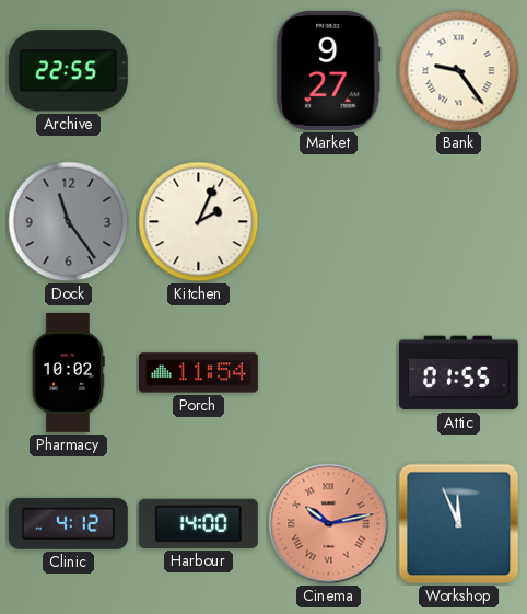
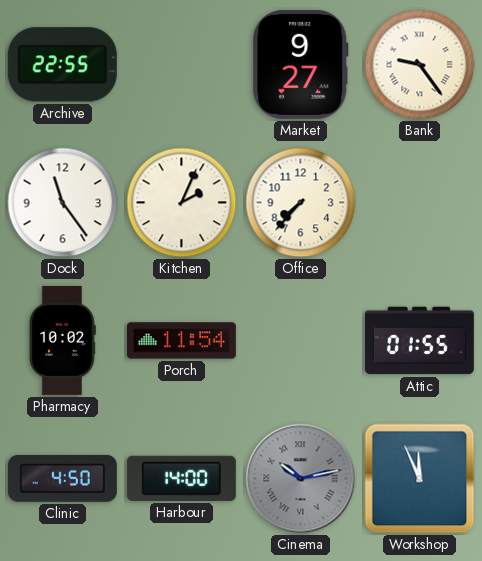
Dock dial: grey -> white
Office: none -> 7:37
Clinic: 4:12 -> 4:50
Cinema dial: salmon -> grey
